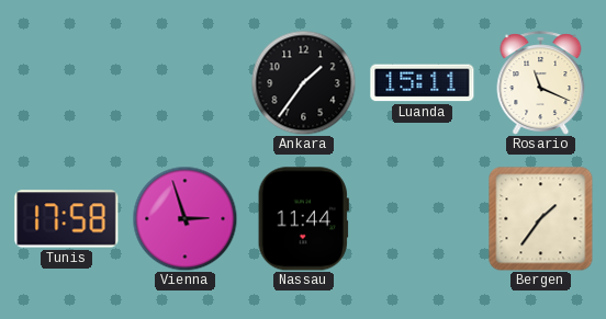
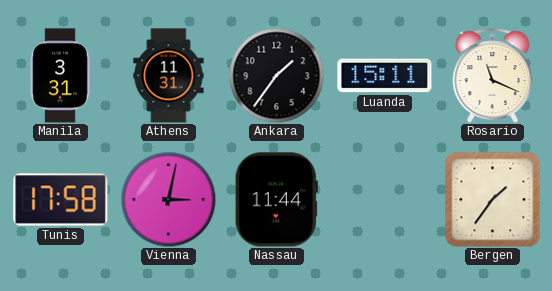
Manila: none -> 3:31
Athens: none -> 11:31
Vienna: 2:57 -> 3:02
